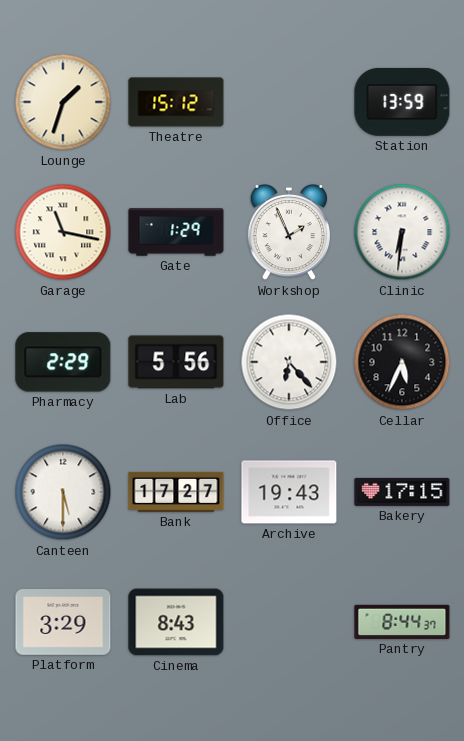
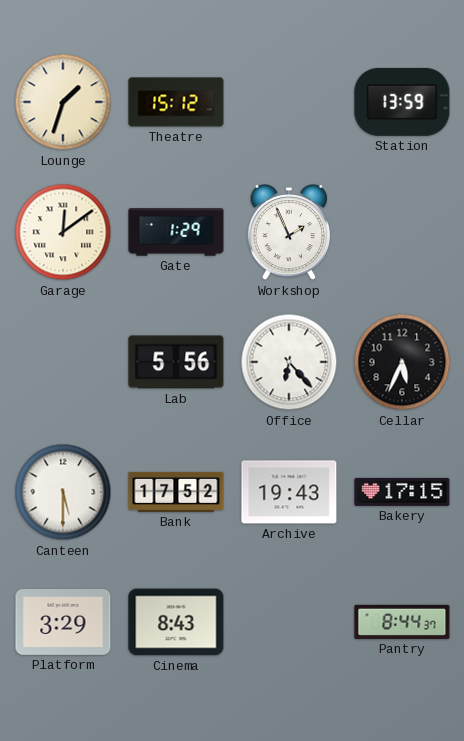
Garage: 11:17 -> 12:09
Clinic: 6:31 -> none
Pharmacy: 2:29 -> none
Bank: 17:27 -> 17:52
